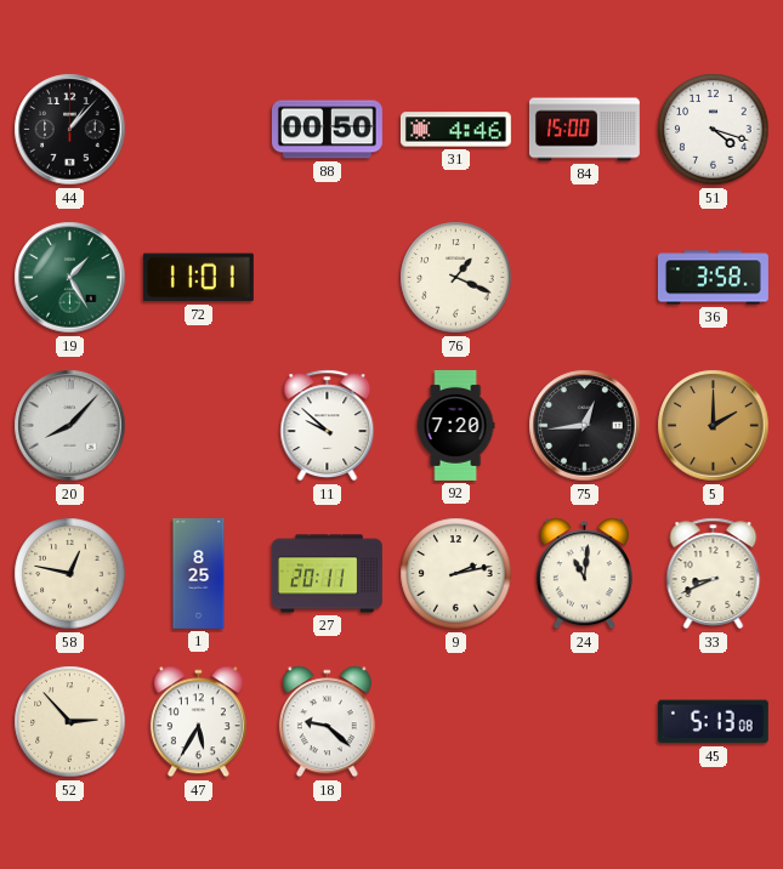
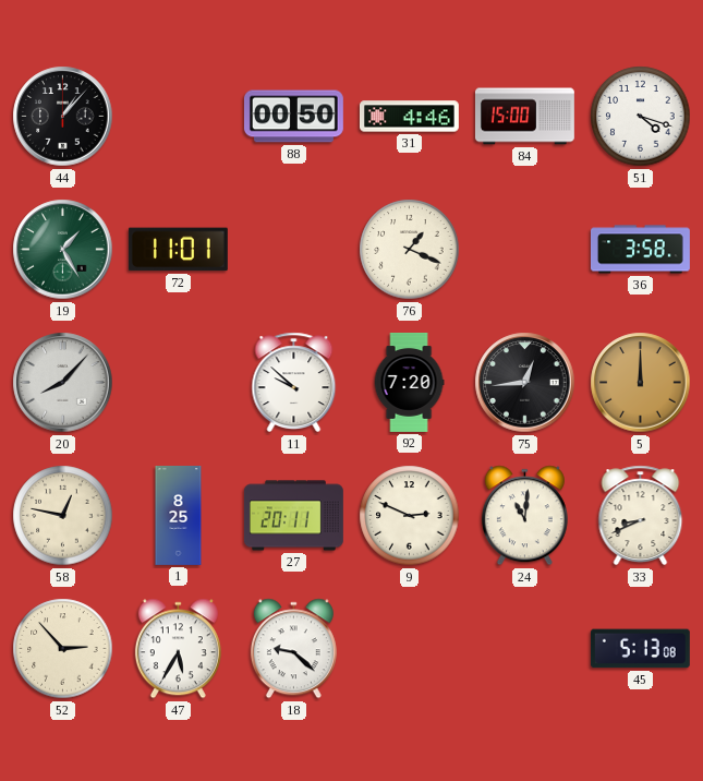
5: 2:00 -> 12:00
9: 2:13 -> 2:49
